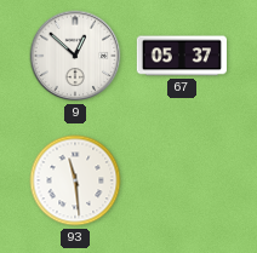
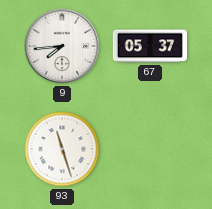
9: 12:52 -> 7:44
93: 11:29 -> 11:27
